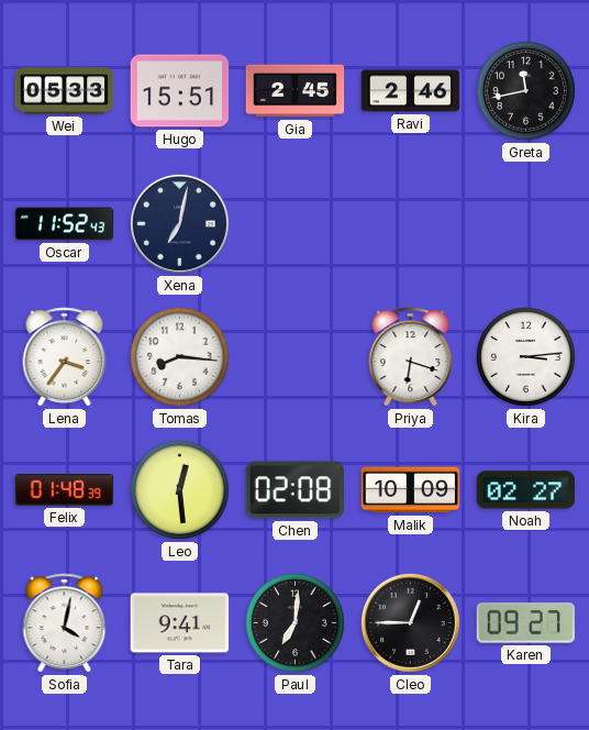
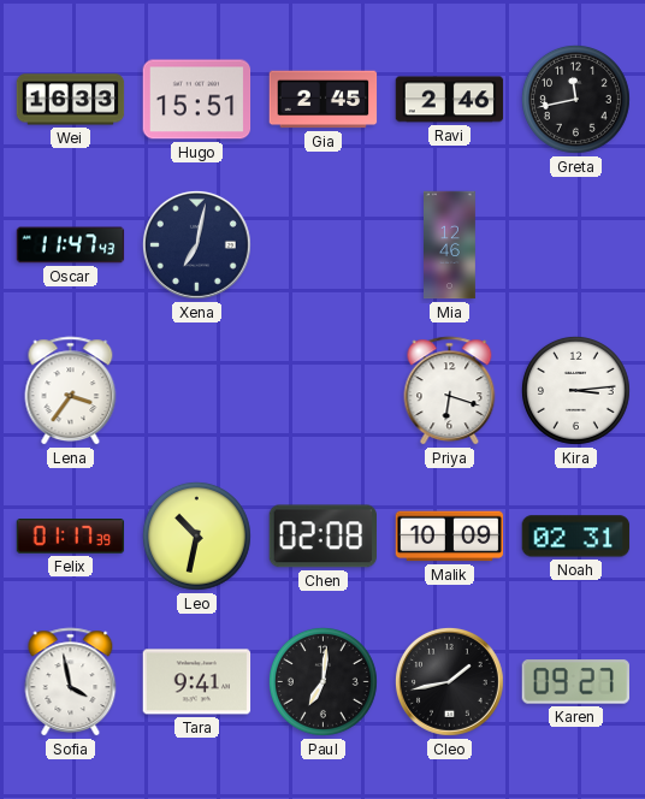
Wei: 05:33 -> 16:33
Oscar: 11:52 -> 11:47
Mia: none -> 12:46
Tomas: 8:16 -> none
Felix: 01:48 -> 01:17
Leo: 12:29 -> 10:32
Noah: 02:27 -> 02:31
Sofia: 4:02 -> 3:58
Cleo: 12:45 -> 1:43
